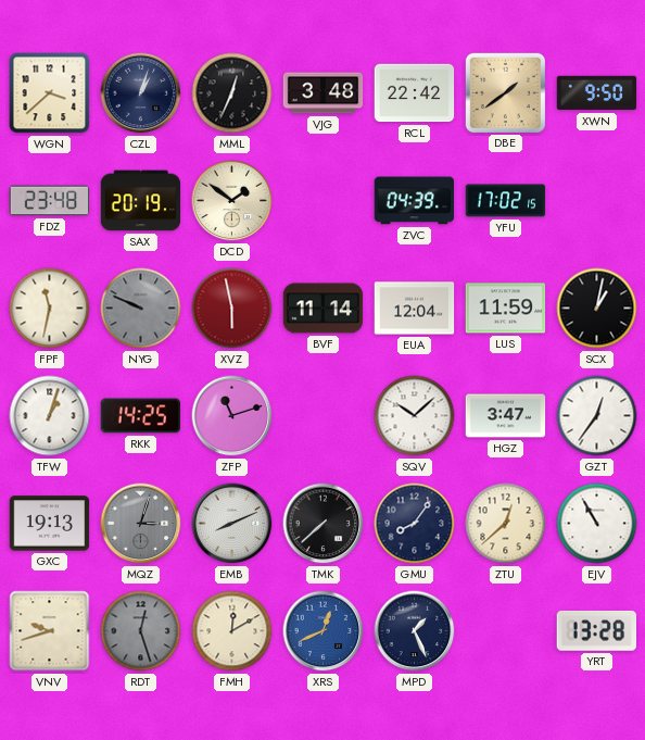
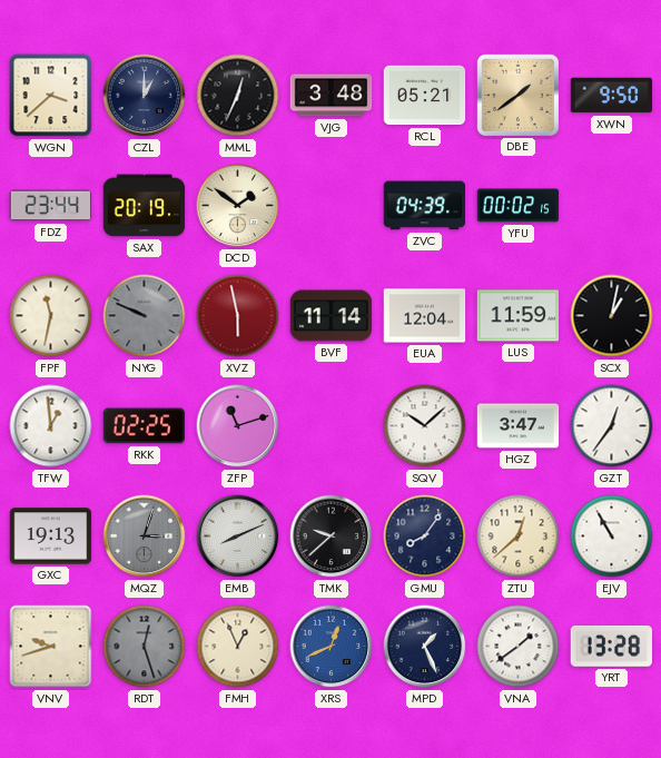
CZL: 1:03 -> 1:00
RCL: 22:42 -> 05:21
FDZ: 23:48 -> 23:44
YFU: 17:02 -> 00:02
TFW: 1:03 -> 12:59
RKK: 14:25 -> 02:25
TMK: 7:38 -> 9:38
FMH: 12:10 -> 12:56
VNA: none -> 1:39
